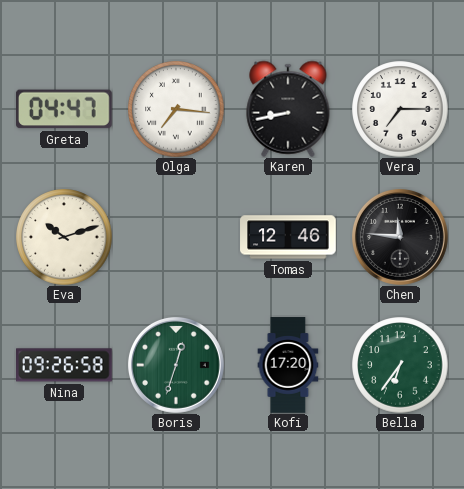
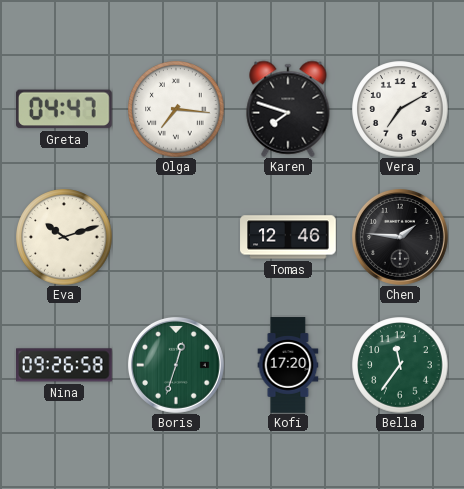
Karen: 8:43 -> 7:48
Vera: 7:15 -> 7:10
Chen: 11:46 -> 1:46
Bella: 6:36 -> 11:36
